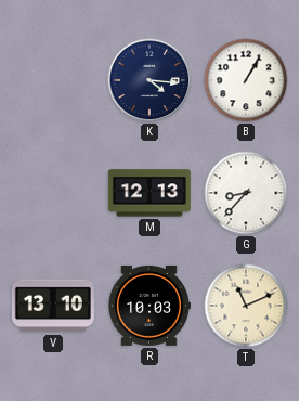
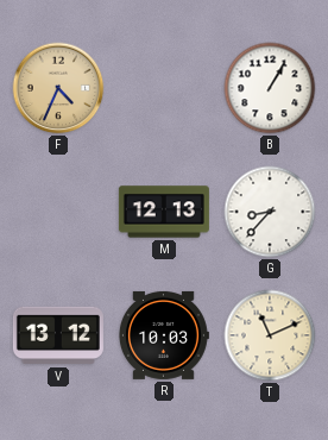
F: none -> 4:34
K: 4:16 -> none
V: 13:10 -> 13:12
